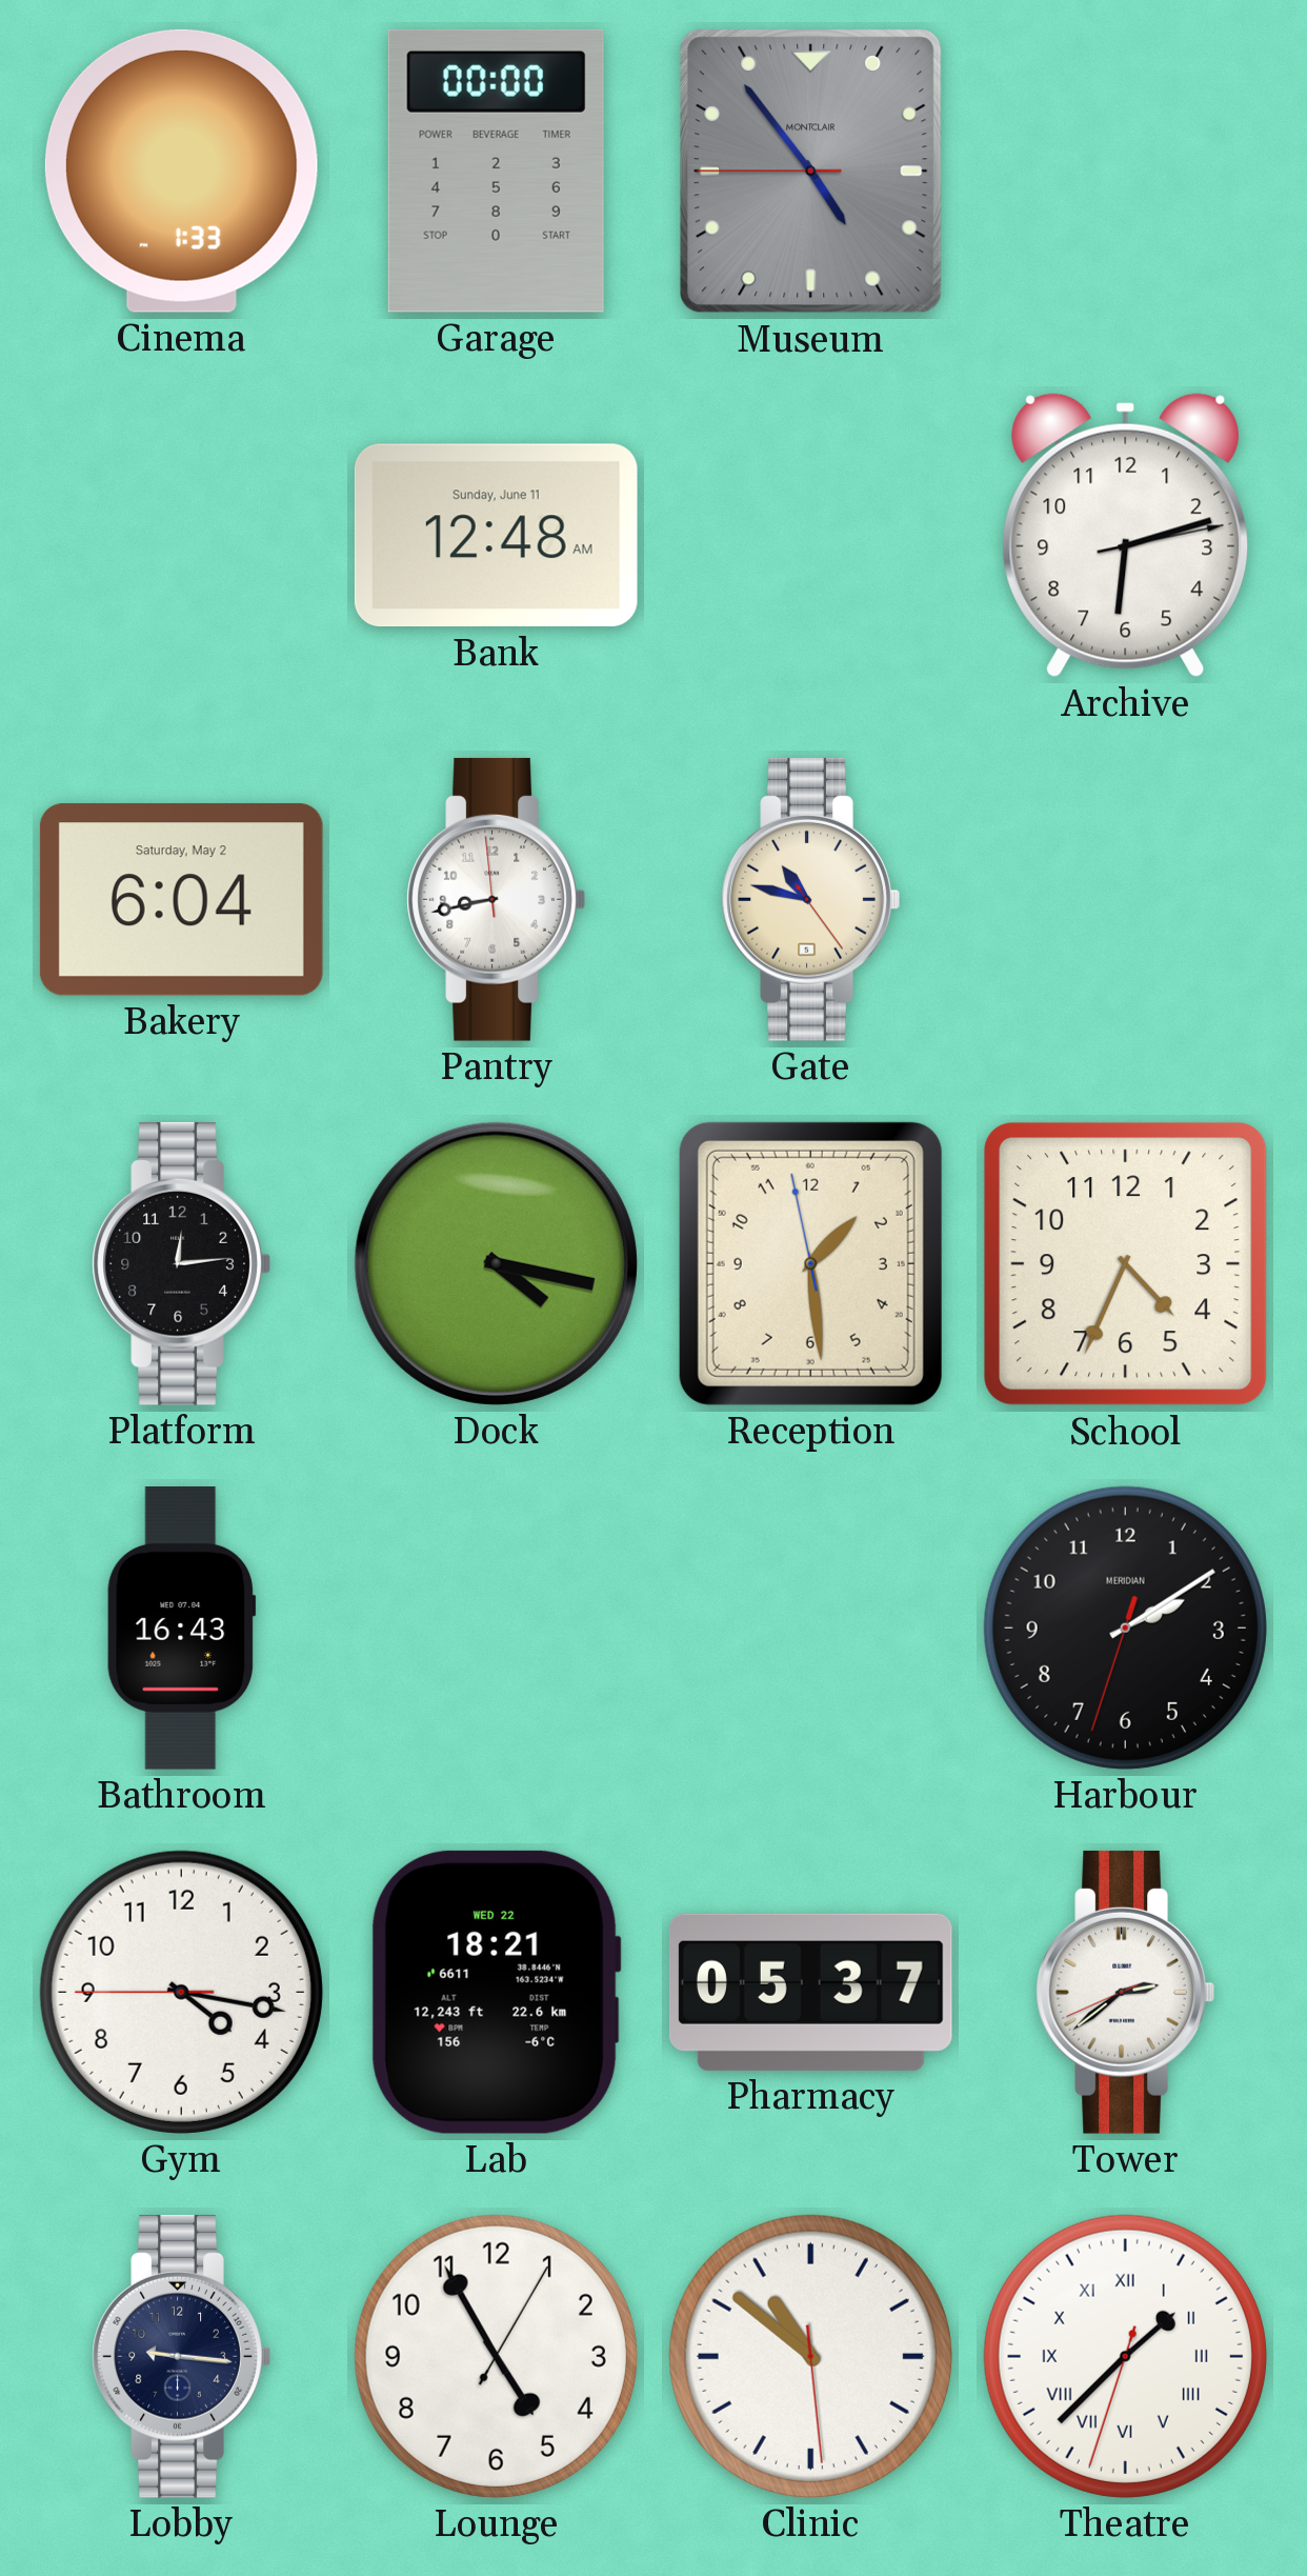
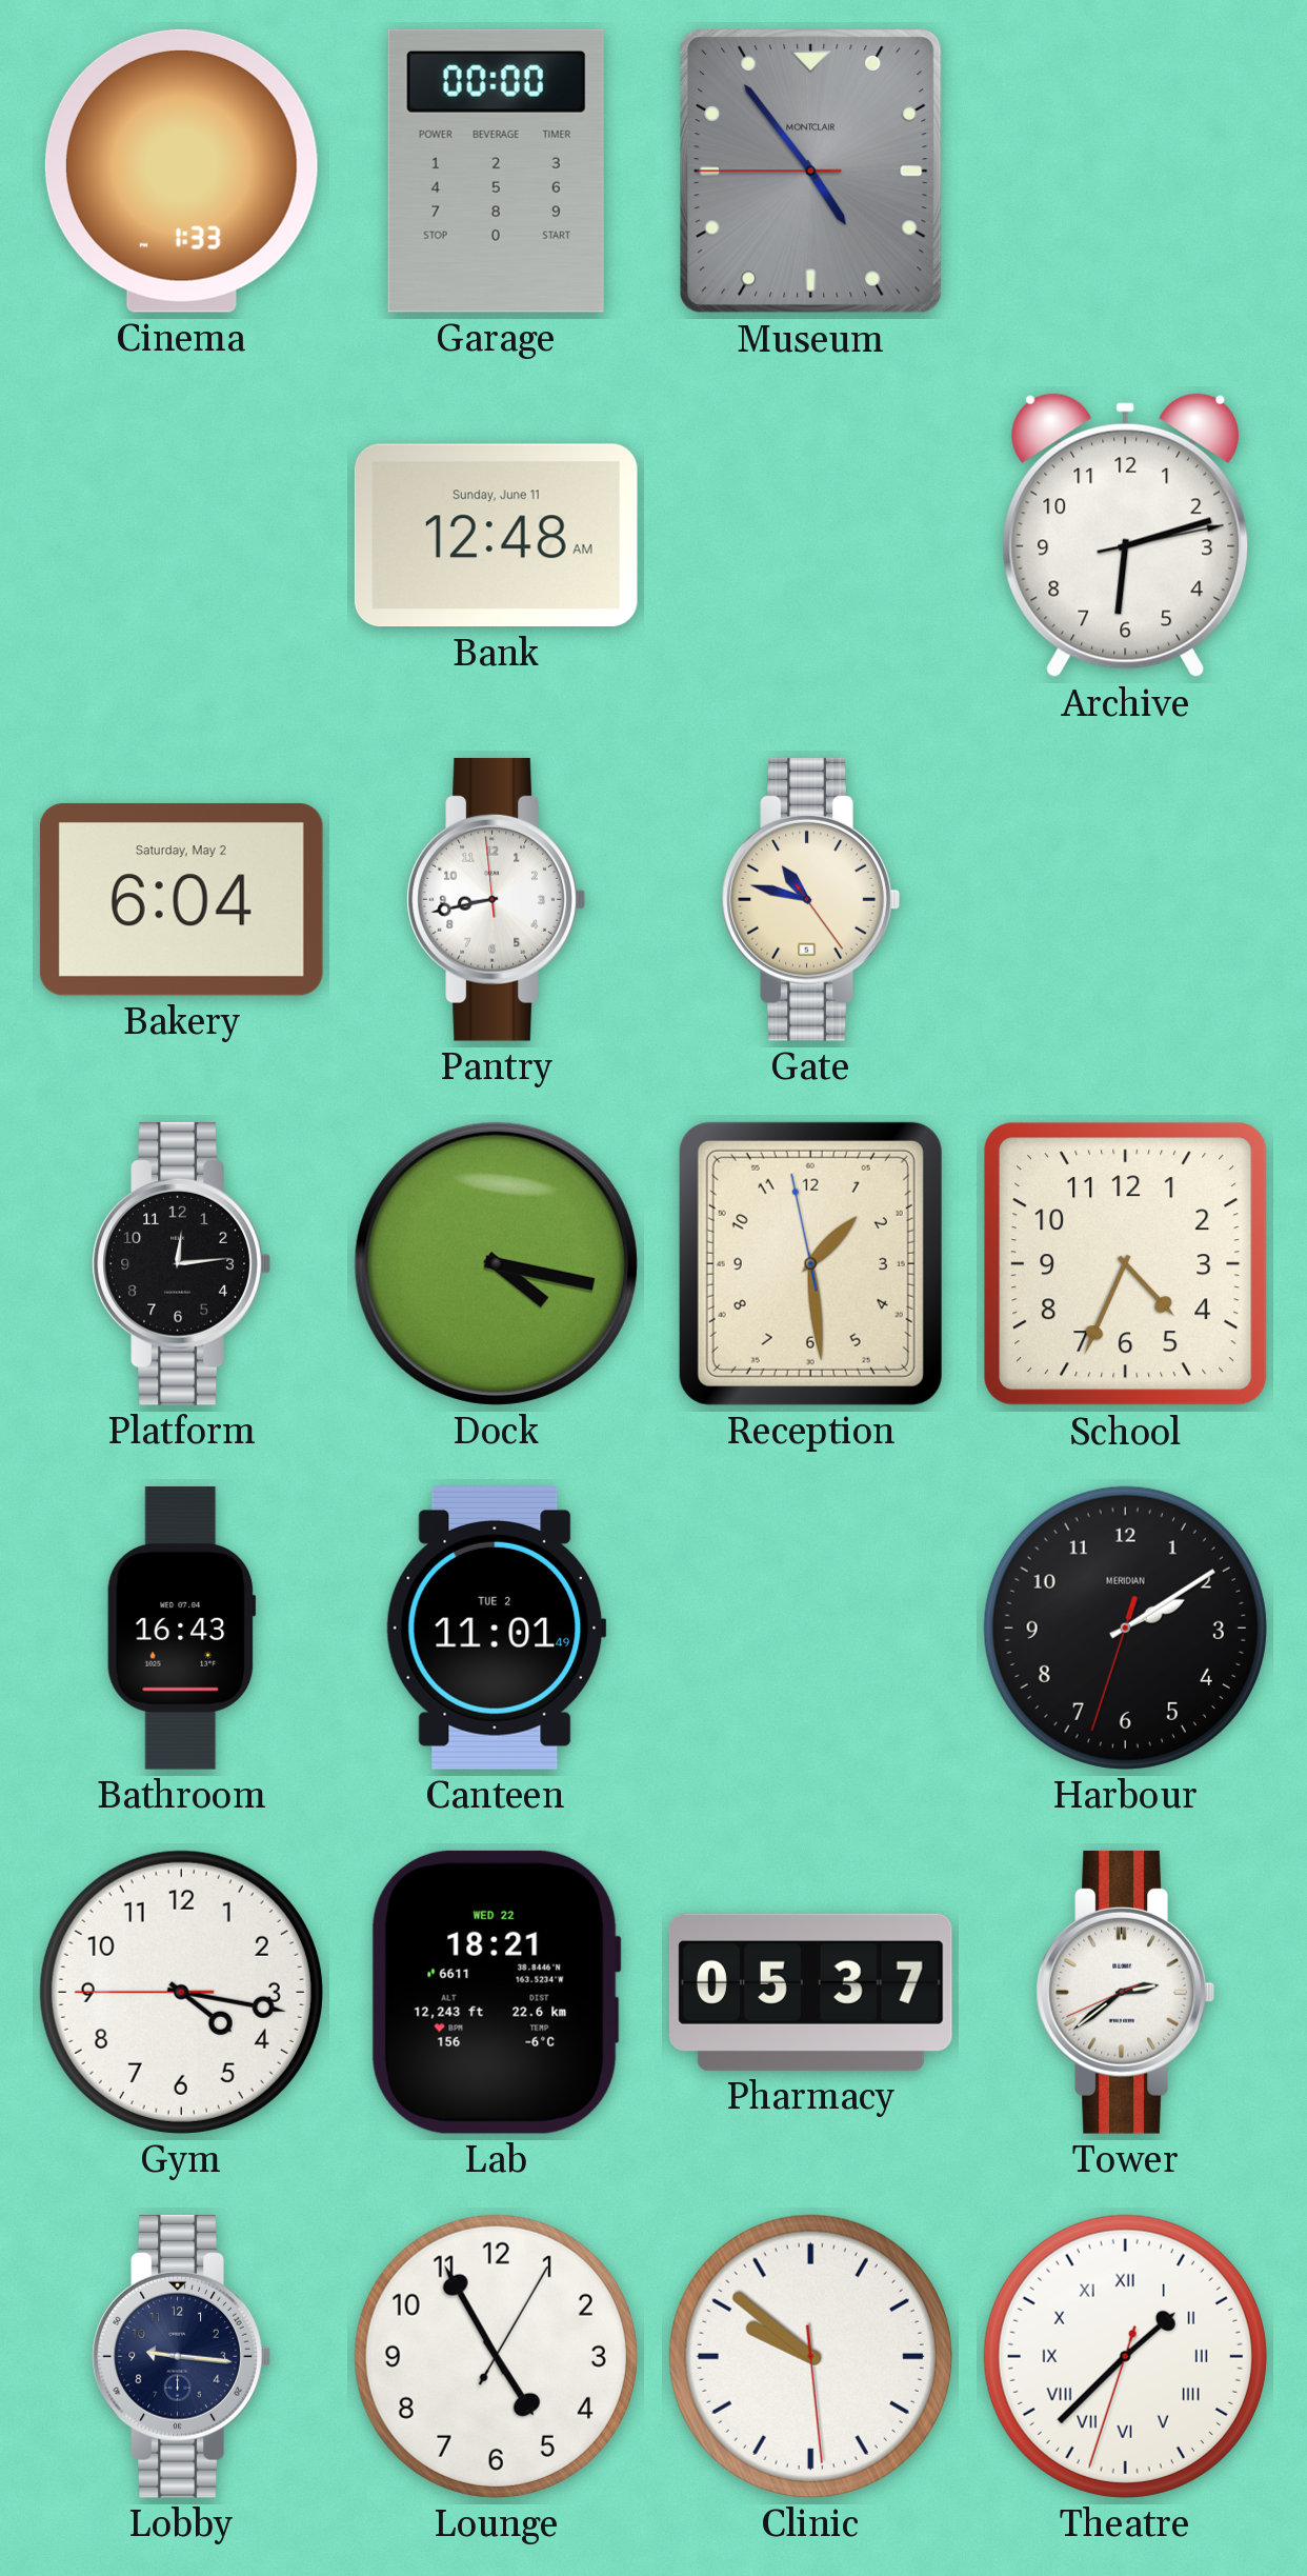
Canteen: none -> 11:01
Clinic: 10:51 -> 9:51
